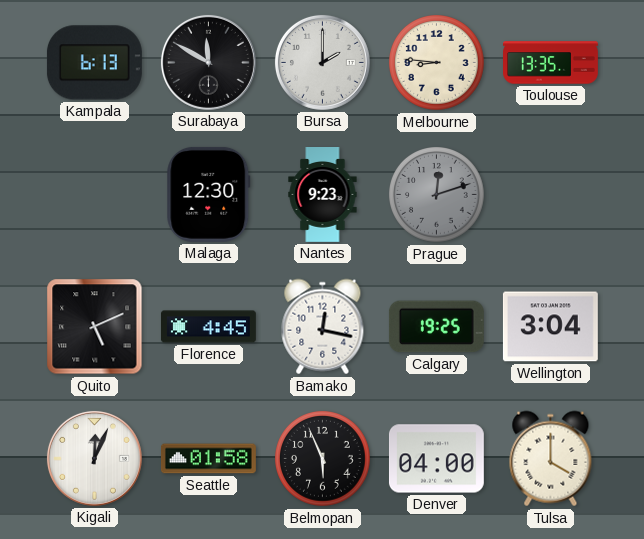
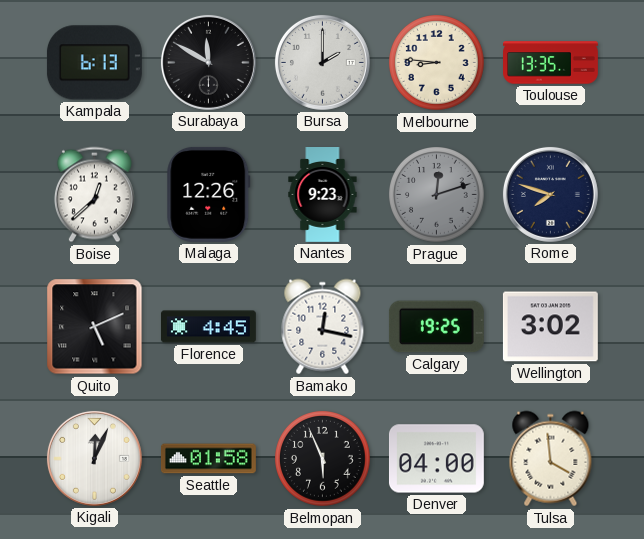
Boise: none -> 12:38
Malaga: 12:30 -> 12:26
Rome: none -> 7:48
Wellington: 3:04 -> 3:02
Tulsa: 4:00 -> 3:59
